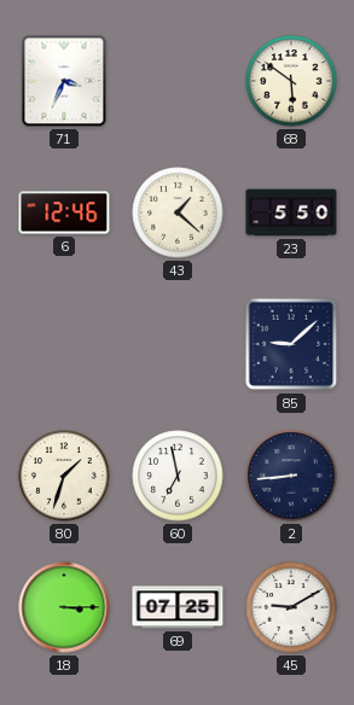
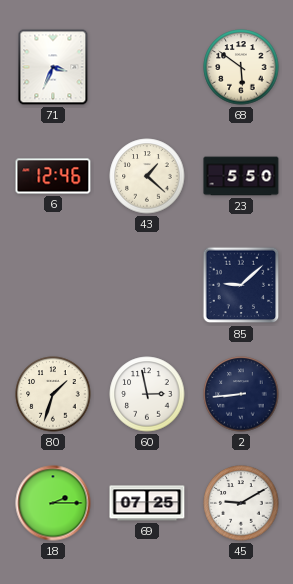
60: 6:58 -> 2:58
18: 3:15 -> 2:15
